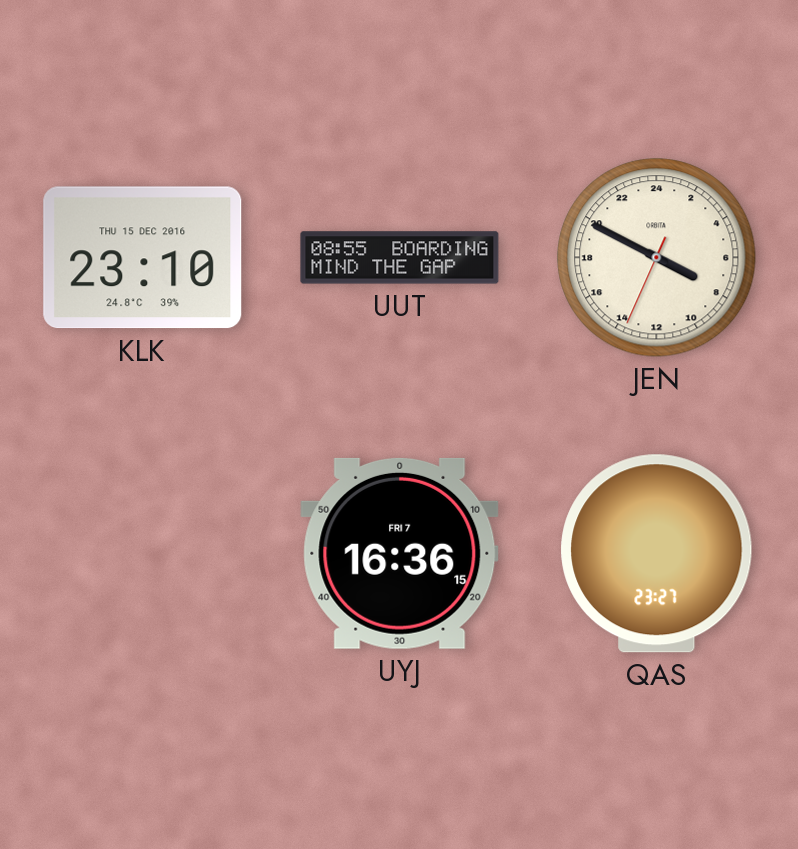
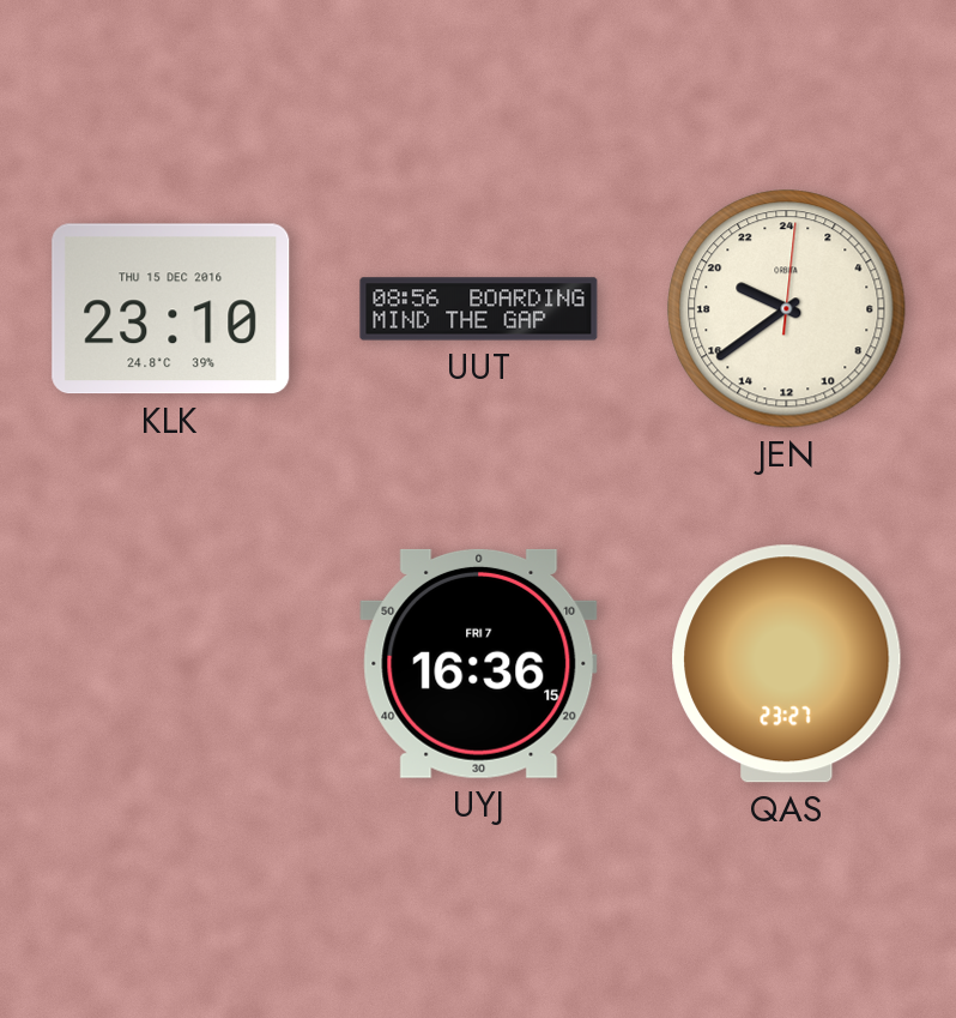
UUT: 08:55 -> 08:56
JEN: 7:49 -> 19:39
